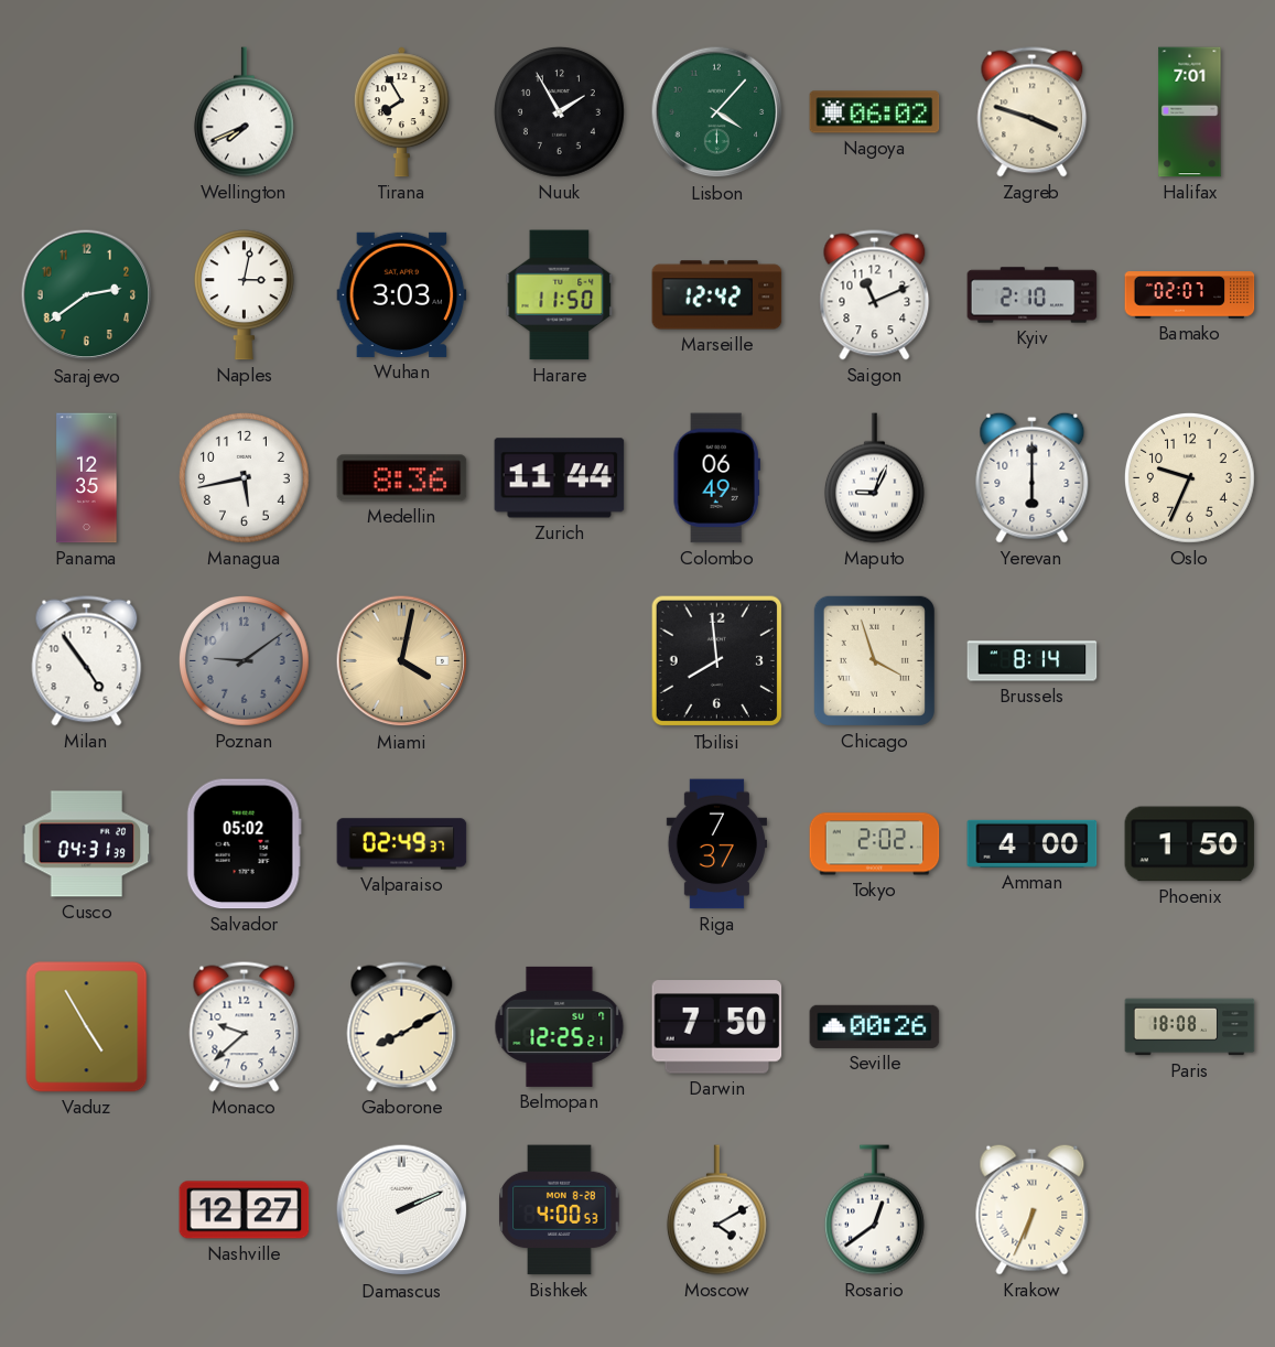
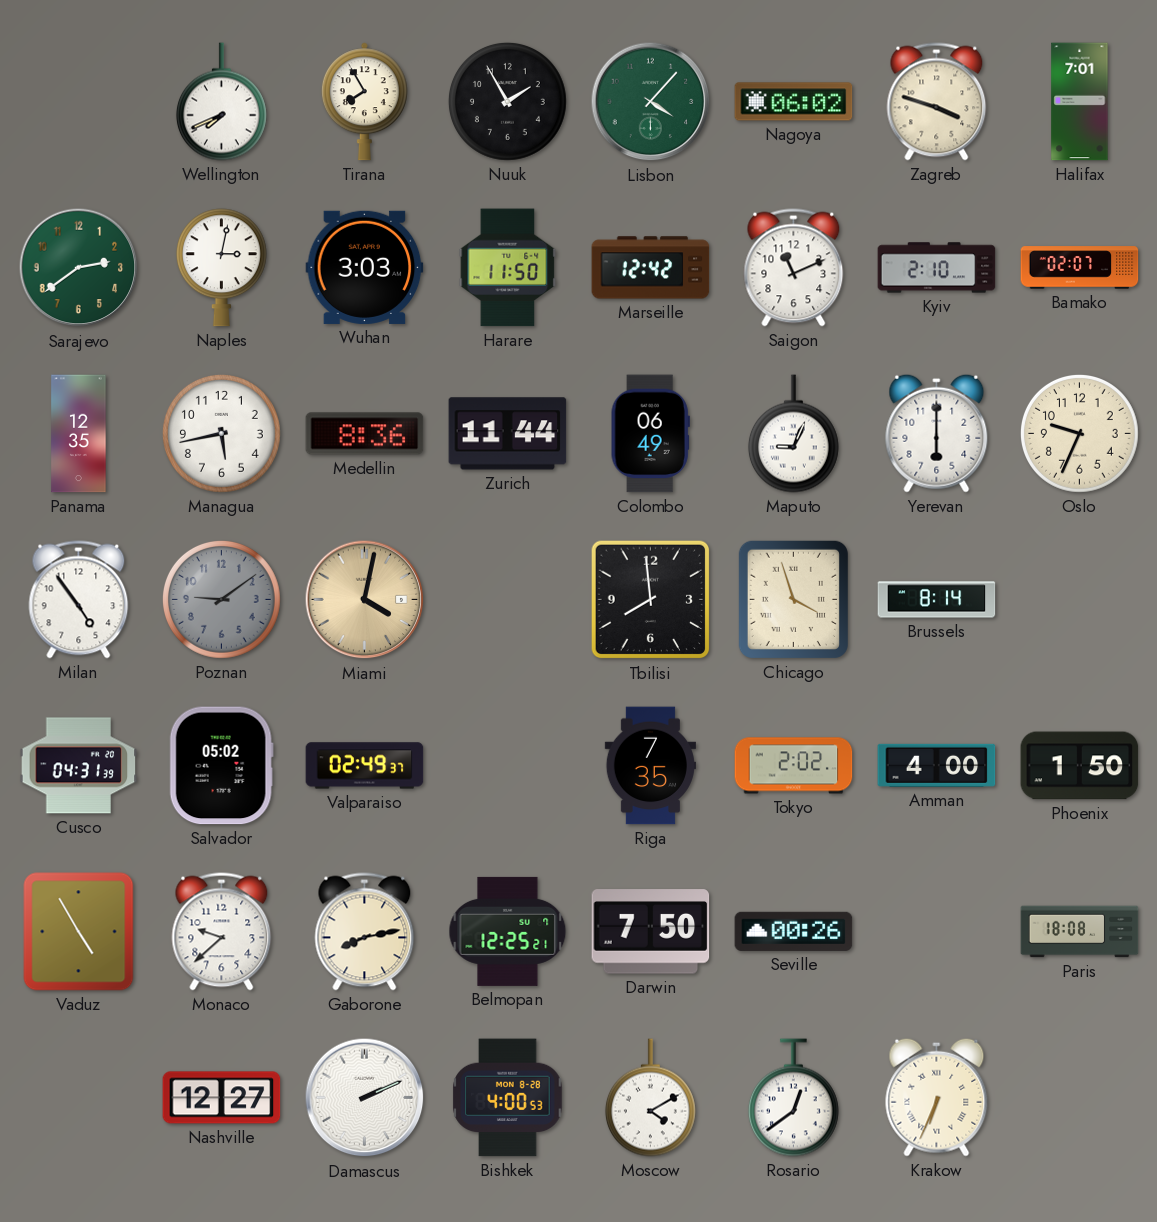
Riga: 7:37 -> 7:35
Gaborone: 8:10 -> 8:13
